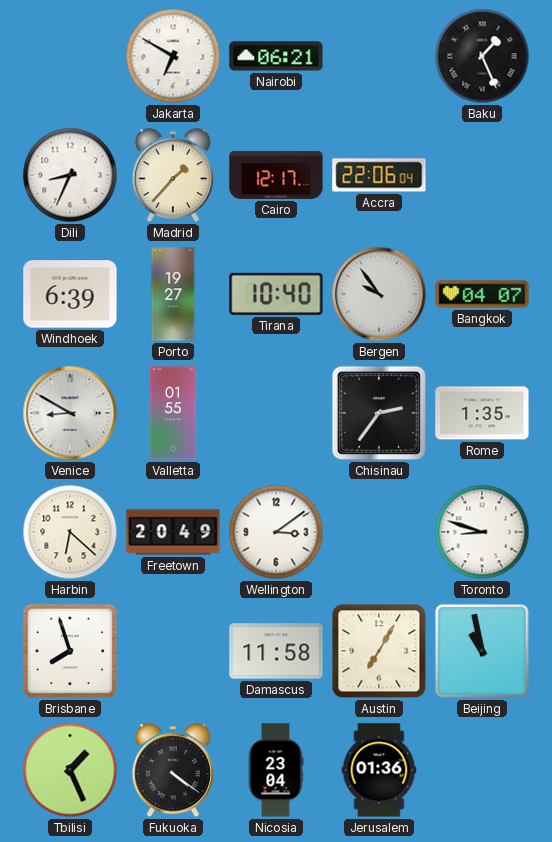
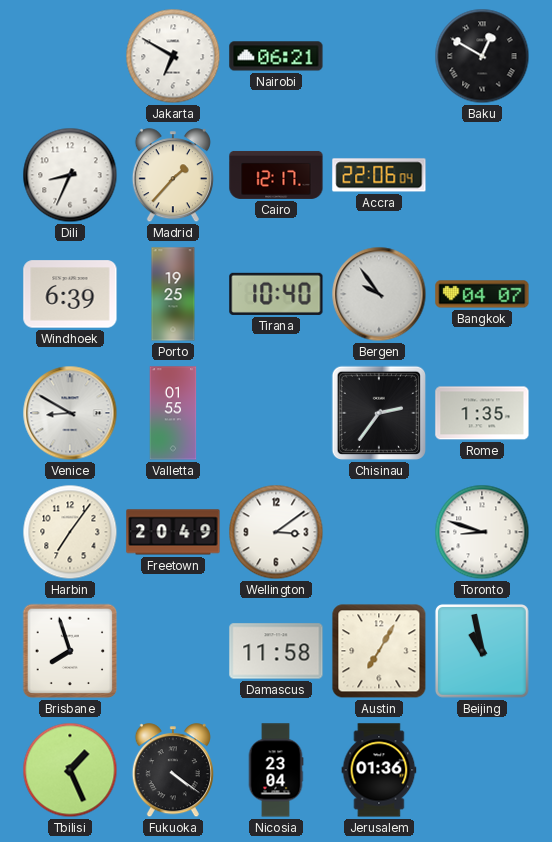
Baku: 1:26 -> 12:50
Porto: 19:27 -> 19:25
Harbin: 6:22 -> 7:06
